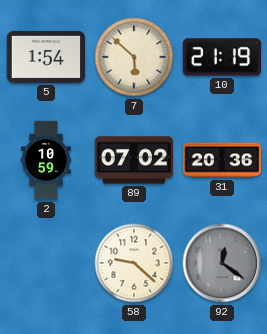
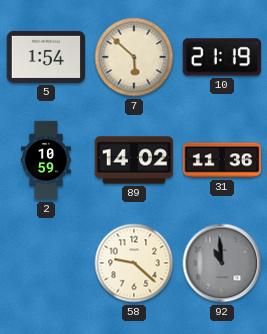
89: 07:02 -> 14:02
31: 20:36 -> 11:36
92: 12:21 -> 10:59
